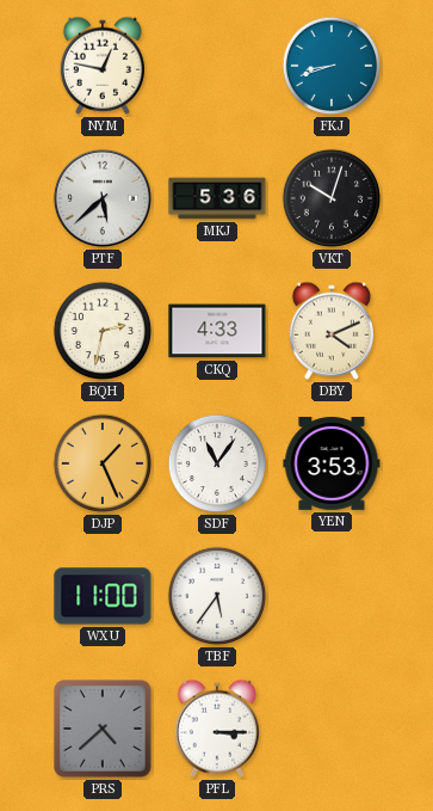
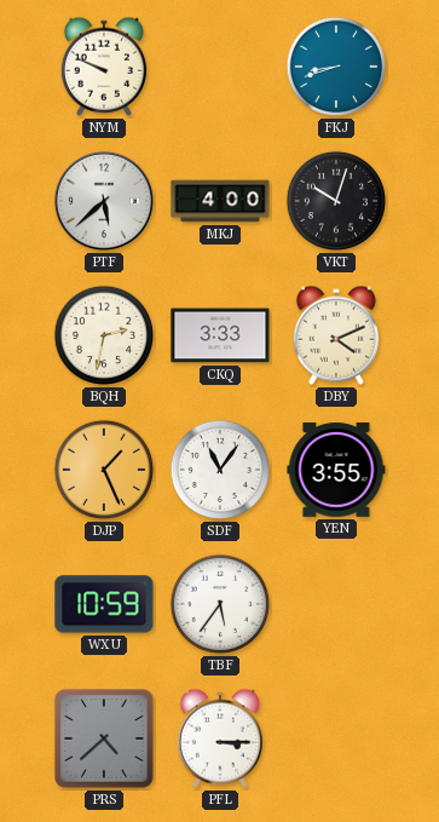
NYM: 12:47 -> 9:49
MKJ: 5:36 -> 4:00
CKQ: 4:33 -> 3:33
YEN: 3:53 -> 3:55
WXU: 11:00 -> 10:59
